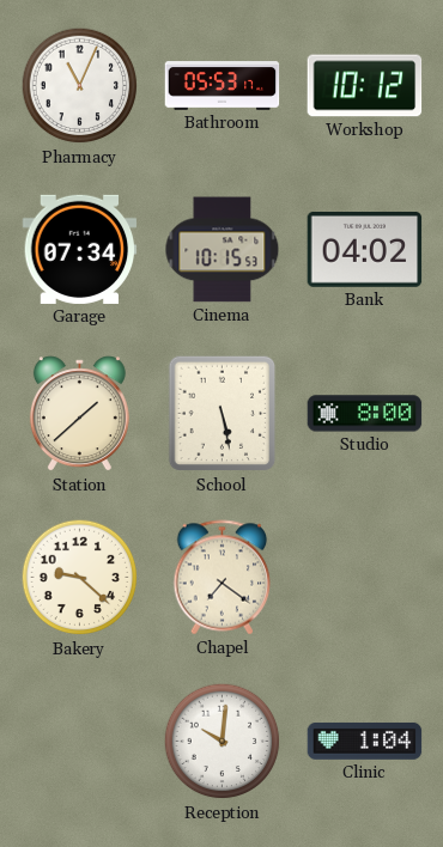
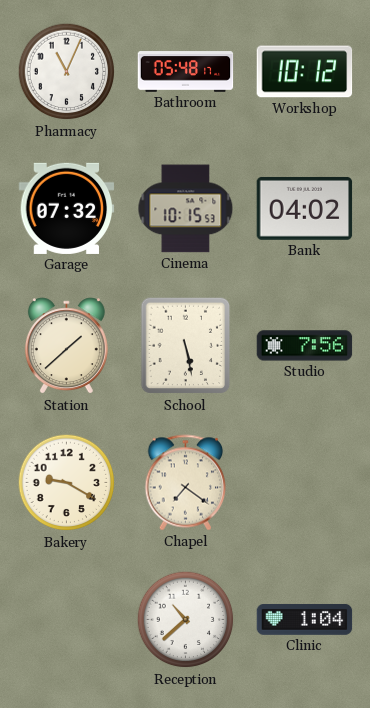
Bathroom: 05:53 -> 05:48
Garage: 07:34 -> 07:32
Studio: 8:00 -> 7:56
Bakery: 9:22 -> 9:20
Reception: 10:01 -> 10:38
